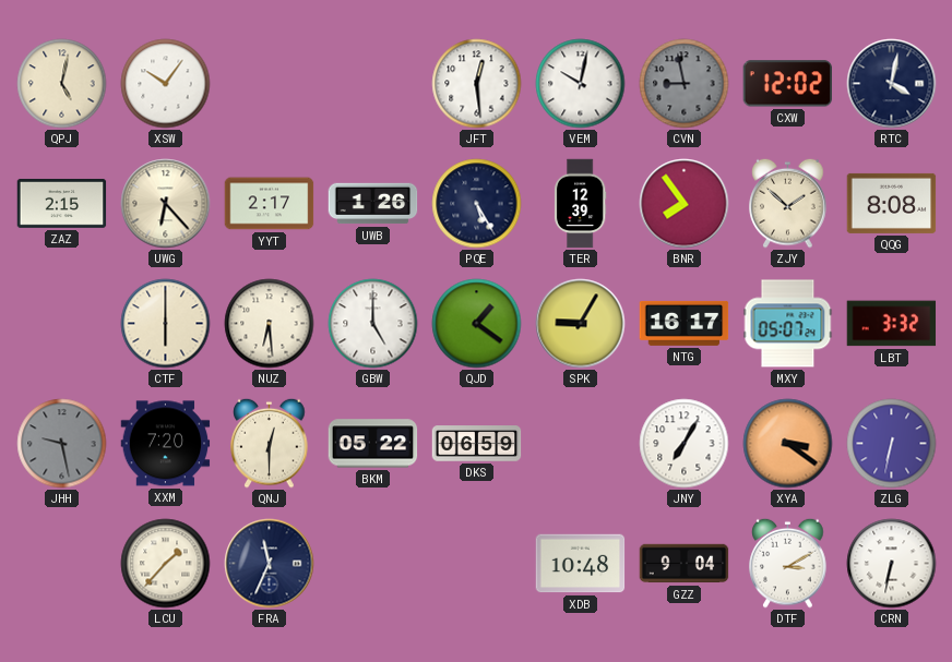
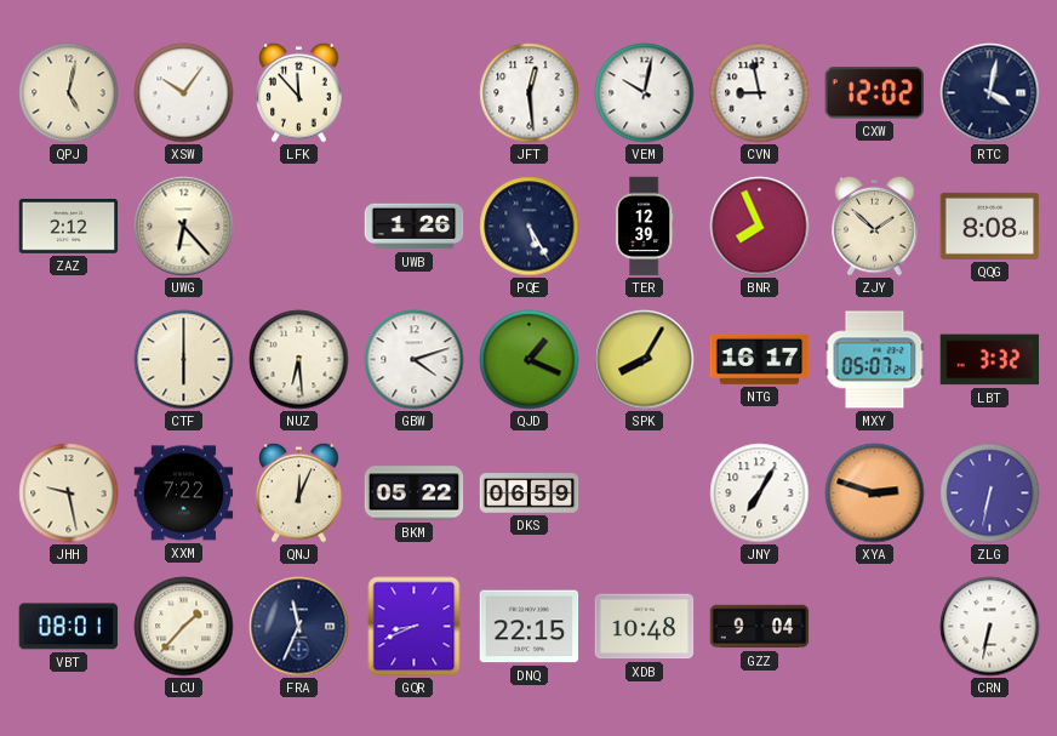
LFK: none -> 11:53
CVN dial: grey -> white
ZAZ: 2:15 -> 2:12
YYT: 2:17 -> none
BNR: 7:54 -> 7:56
GBW: 5:00 -> 4:12
QJD: 1:21 -> 1:19
SPK: 9:05 -> 8:05
JHH dial: grey -> cream
XXM: 7:20 -> 7:22
QNJ: 12:30 -> 12:04
XYA: 3:21 -> 2:48
VBT: none -> 08:01
GQR: none -> 8:41
DNQ: none -> 22:15
DTF: 3:10 -> none
